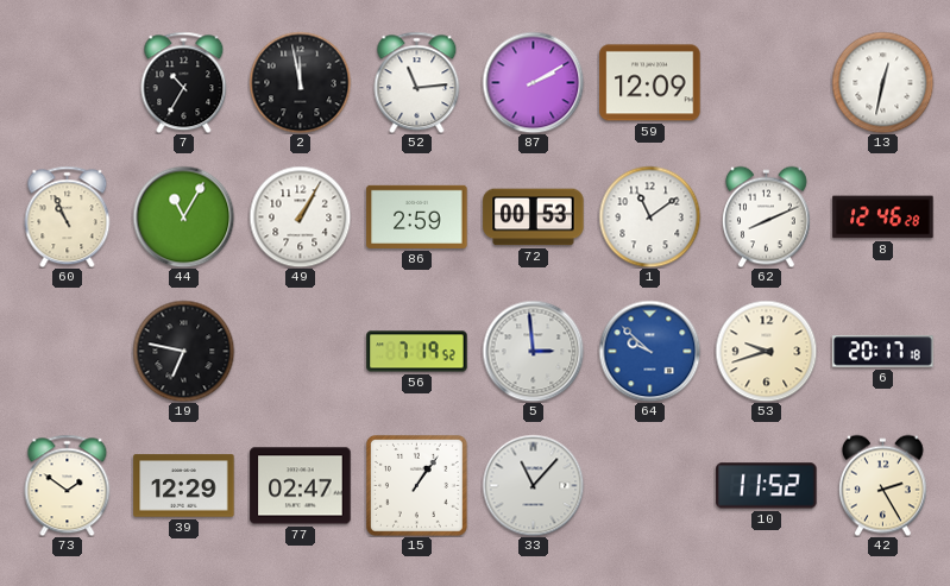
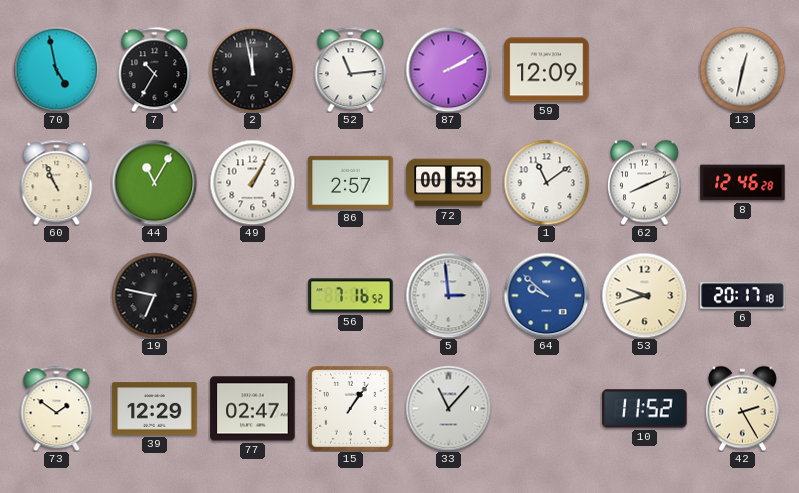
70: none -> 4:58
86: 2:59 -> 2:57
56: 7:19 -> 7:16
